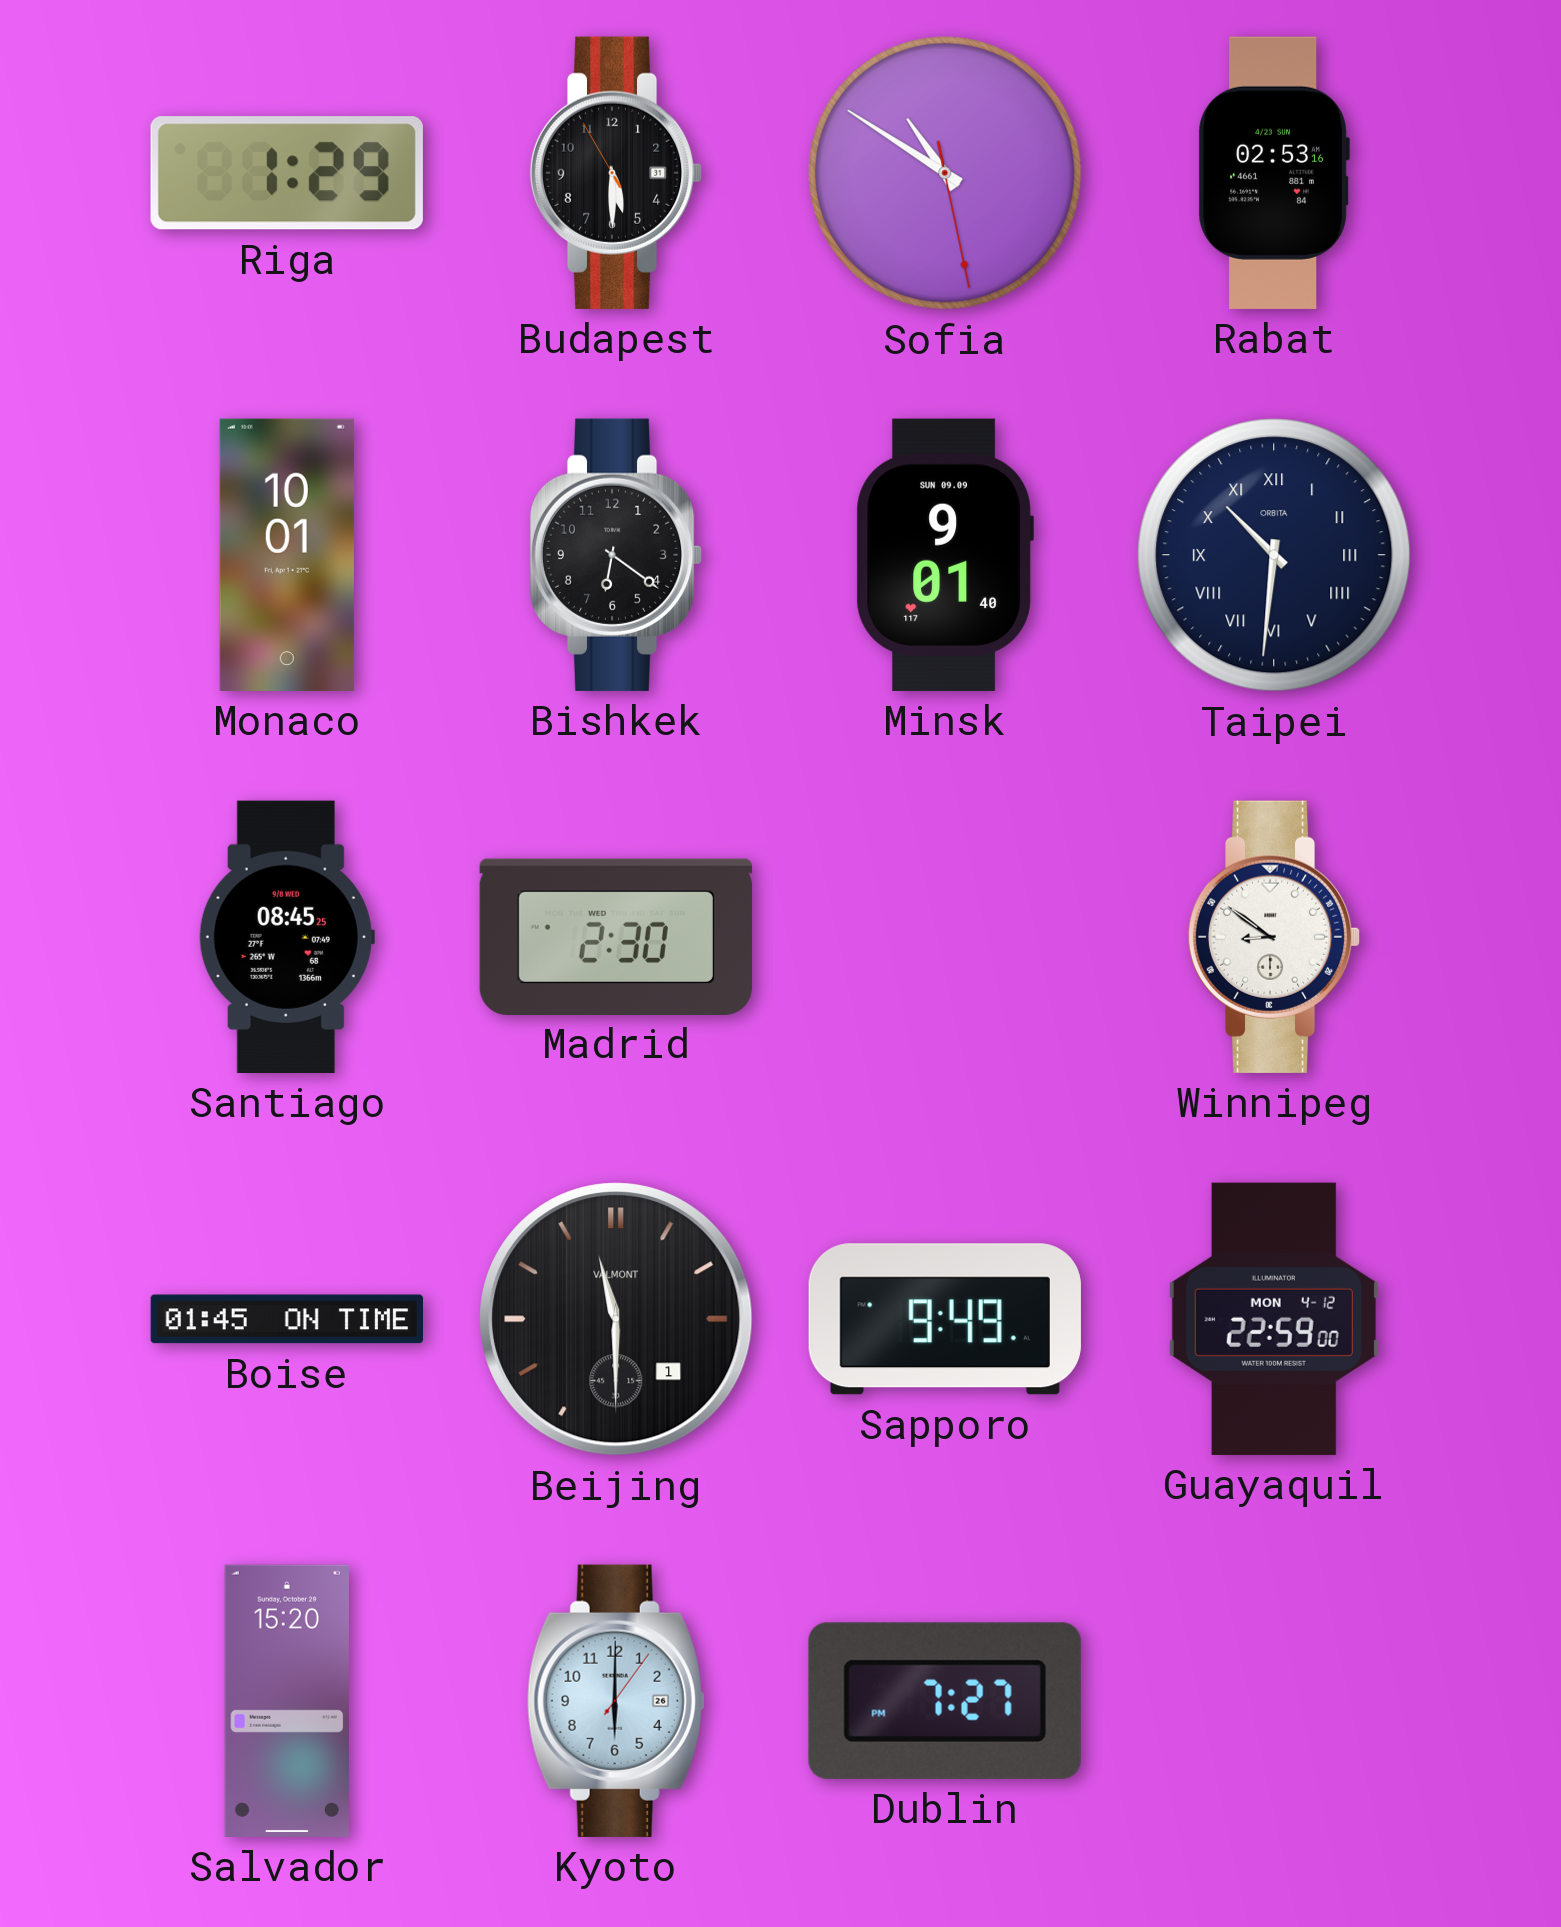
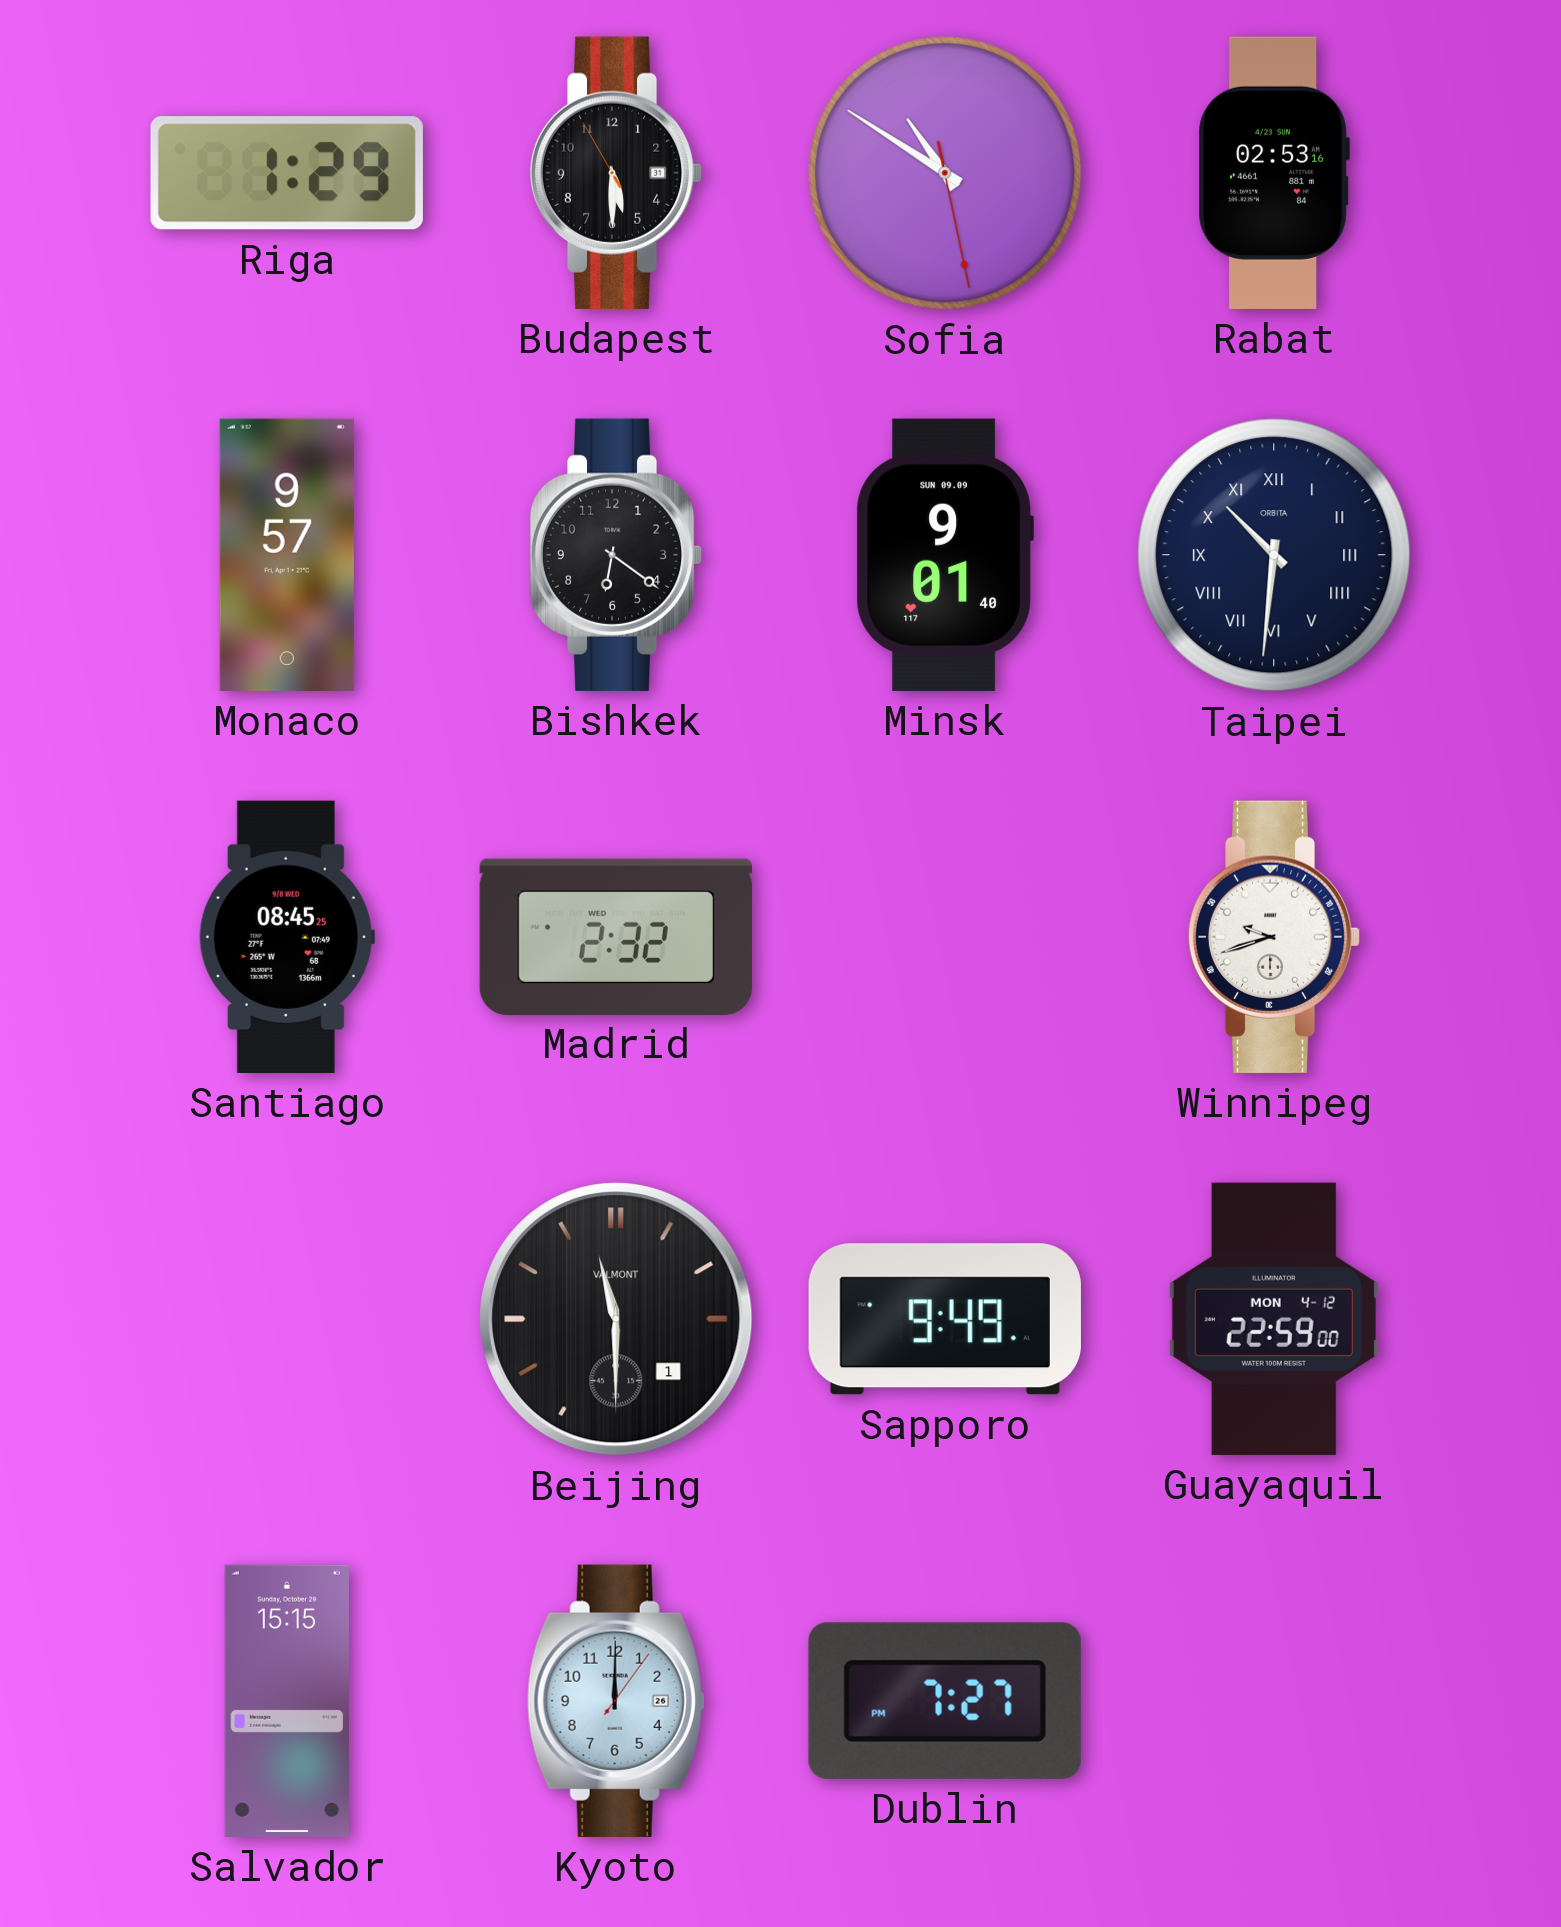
Monaco: 10:01 -> 9:57
Madrid: 2:30 -> 2:32
Winnipeg: 8:51 -> 9:42
Boise: 01:45 -> none
Salvador: 15:20 -> 15:15
Kyoto: 6:00 -> 12:00
